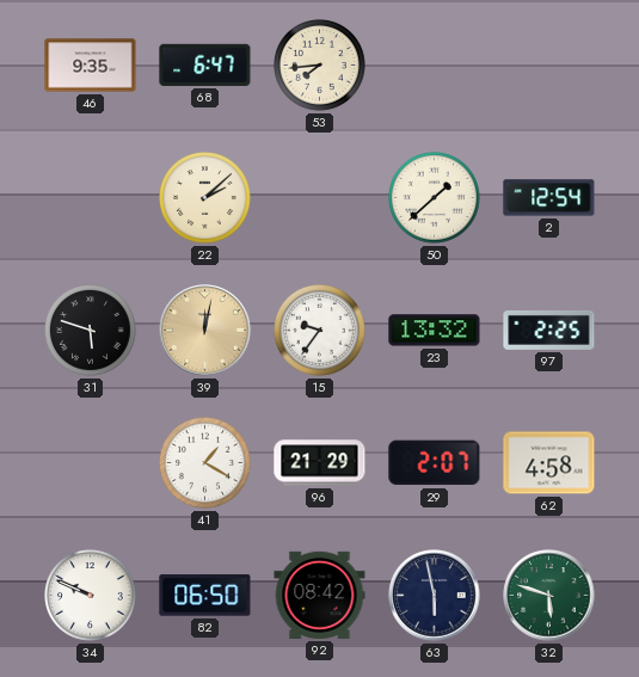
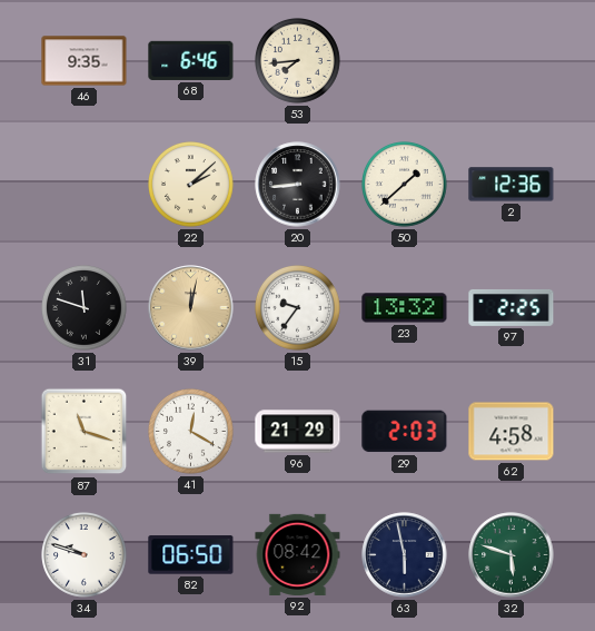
68: 6:47 -> 6:46
20: none -> 8:44
2: 12:54 -> 12:36
31: 5:48 -> 11:48
87: none -> 11:18
41: 1:20 -> 12:20
29: 2:07 -> 2:03
34: 9:49 -> 9:48
